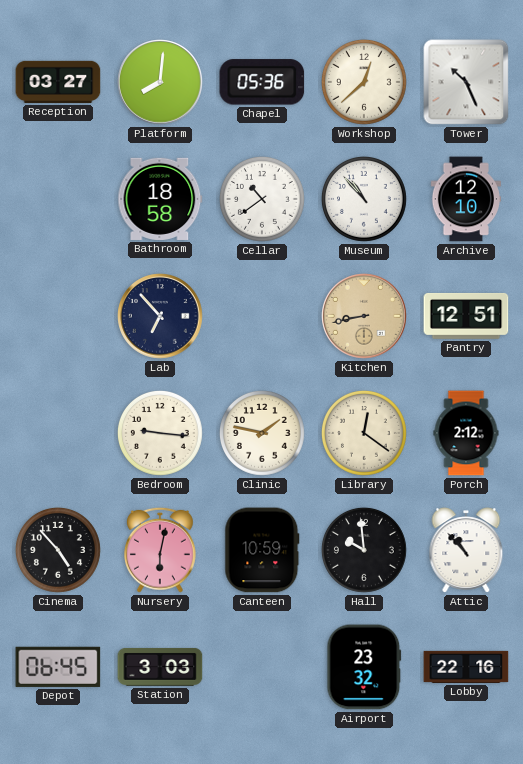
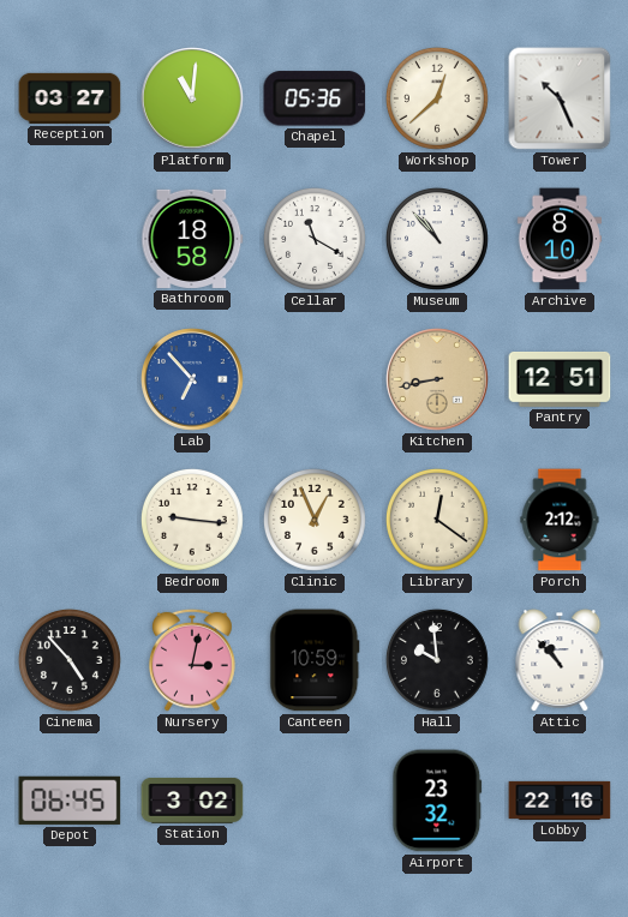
Platform: 8:01 -> 11:01
Cellar: 10:39 -> 11:20
Archive: 12:10 -> 8:10
Lab dial: navy -> blue
Clinic: 1:47 -> 12:56
Nursery: 6:02 -> 3:02
Station: 3:03 -> 3:02
